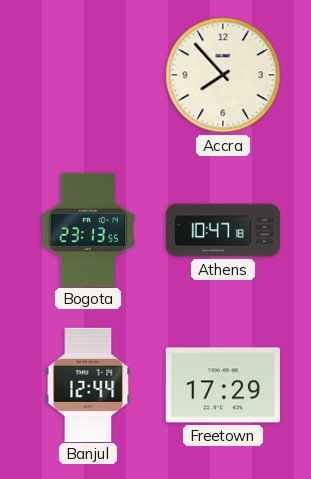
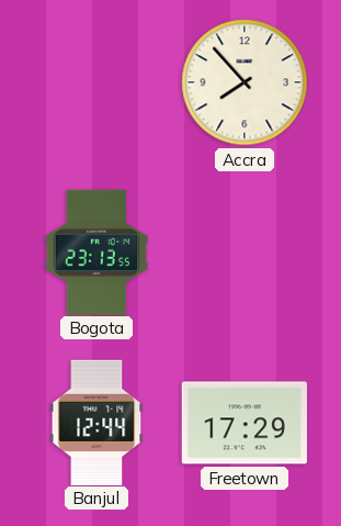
Athens: 10:47 -> none
